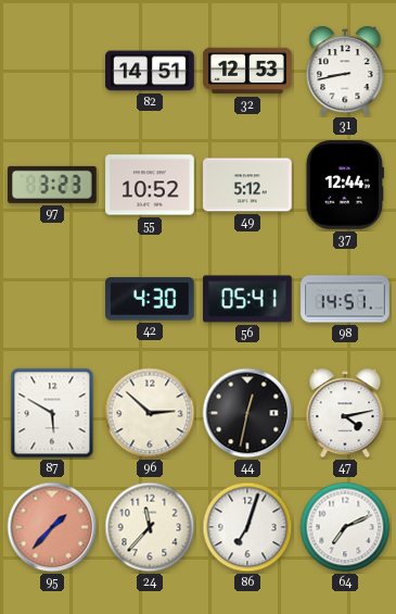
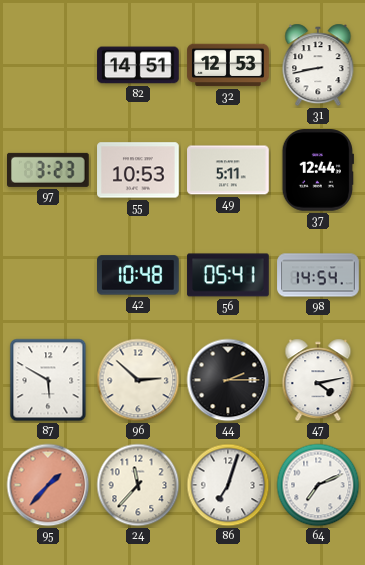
55: 10:52 -> 10:53
49: 5:12 -> 5:11
42: 4:30 -> 10:48
98: 14:51 -> 14:54
44: 12:32 -> 2:15
